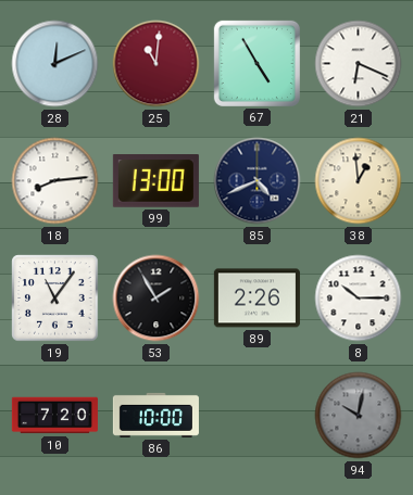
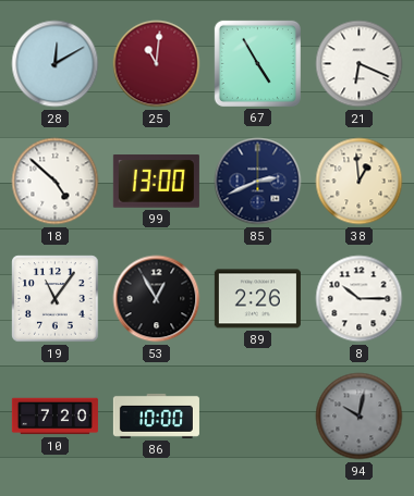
28: 12:11 -> 12:10
18: 8:14 -> 4:52
85: 4:41 -> 2:41
53: 1:55 -> 12:55
